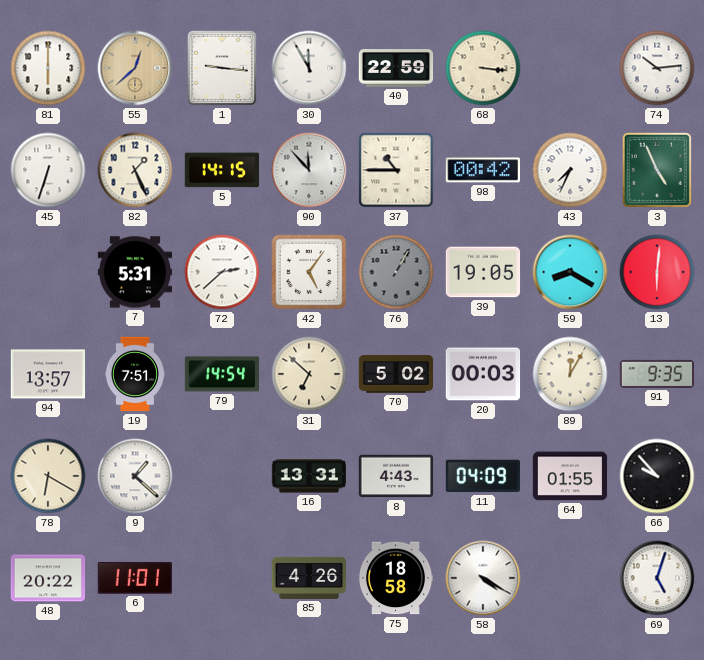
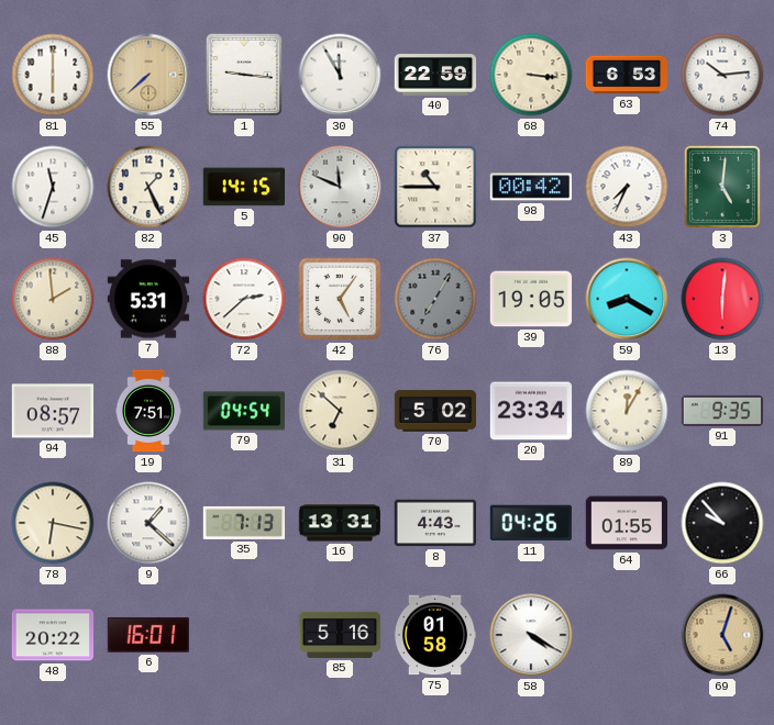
55: 12:38 -> 7:38
63: none -> 6:53
45: 6:33 -> 11:33
90: 11:53 -> 11:49
3: 4:56 -> 5:01
88: none -> 1:59
76: 1:05 -> 7:05
94: 13:57 -> 08:57
79: 14:54 -> 04:54
20: 00:03 -> 23:34
78: 6:20 -> 6:17
35: none -> 7:13
11: 04:09 -> 04:26
6: 11:01 -> 16:01
85: 4:26 -> 5:16
75: 18:58 -> 01:58
69 dial: white -> champagne
